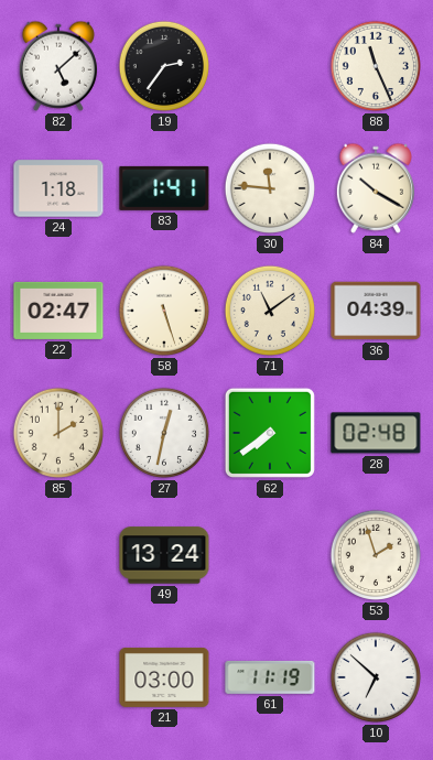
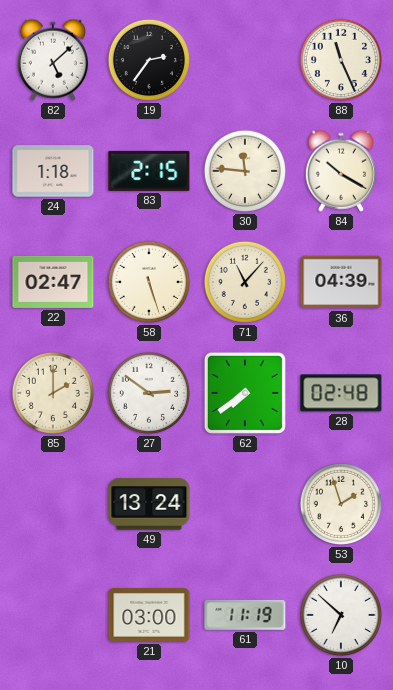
83: 1:41 -> 2:15
71: 11:09 -> 11:07
27: 12:32 -> 2:51
